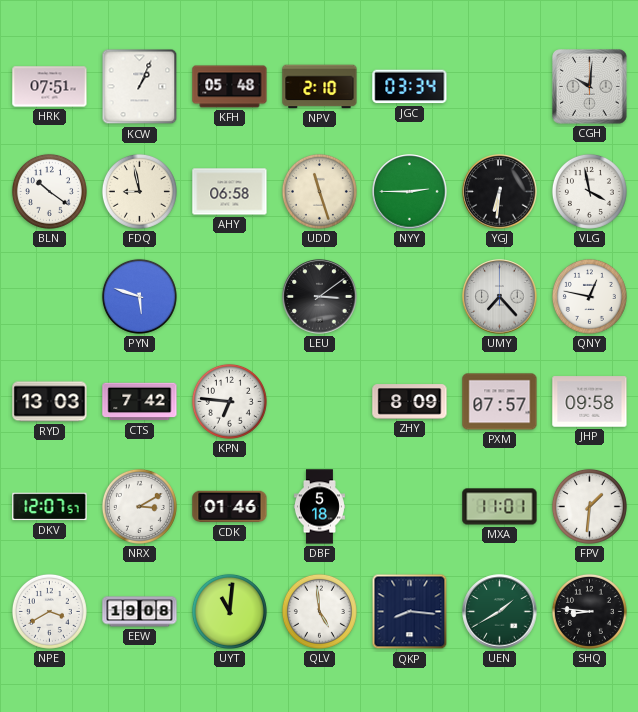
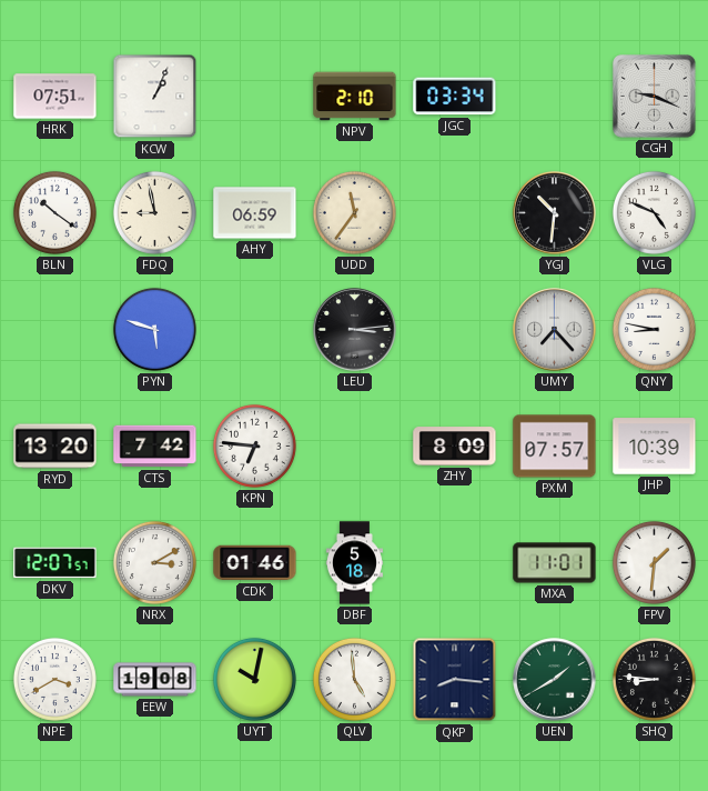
KFH: 05:48 -> none
CGH: 10:01 -> 9:19
AHY: 06:58 -> 06:59
UDD: 11:27 -> 11:36
NYY: 2:45 -> none
YGJ: 6:31 -> 10:31
VLG: 3:58 -> 4:49
LEU: 3:09 -> 3:14
QNY: 12:47 -> 8:47
RYD: 13:03 -> 13:20
JHP: 09:58 -> 10:39
UYT: 11:01 -> 10:02
